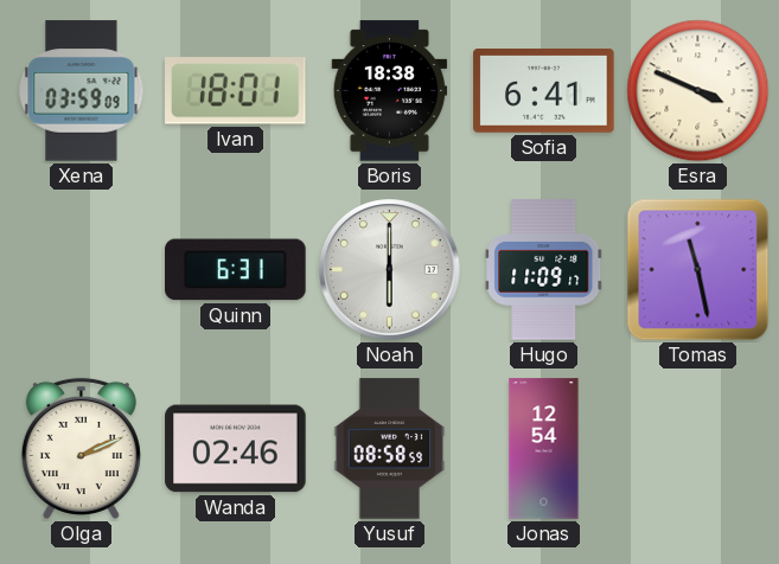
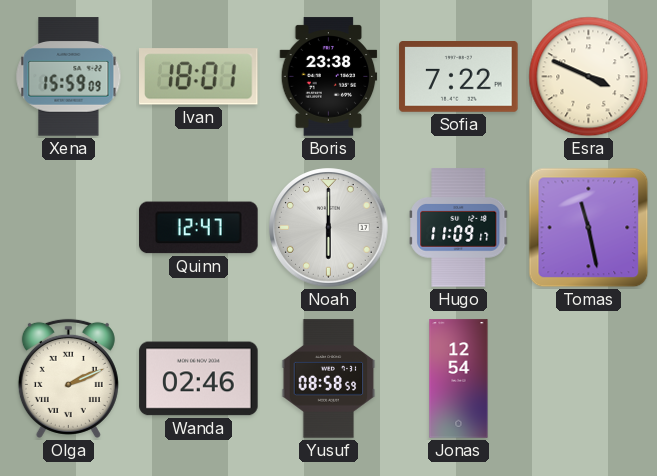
Xena: 03:59 -> 15:59
Boris: 18:38 -> 23:38
Sofia: 6:41 -> 7:22
Quinn: 6:31 -> 12:47
